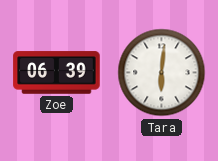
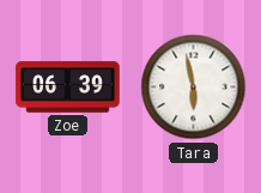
Tara: 6:01 -> 5:58
